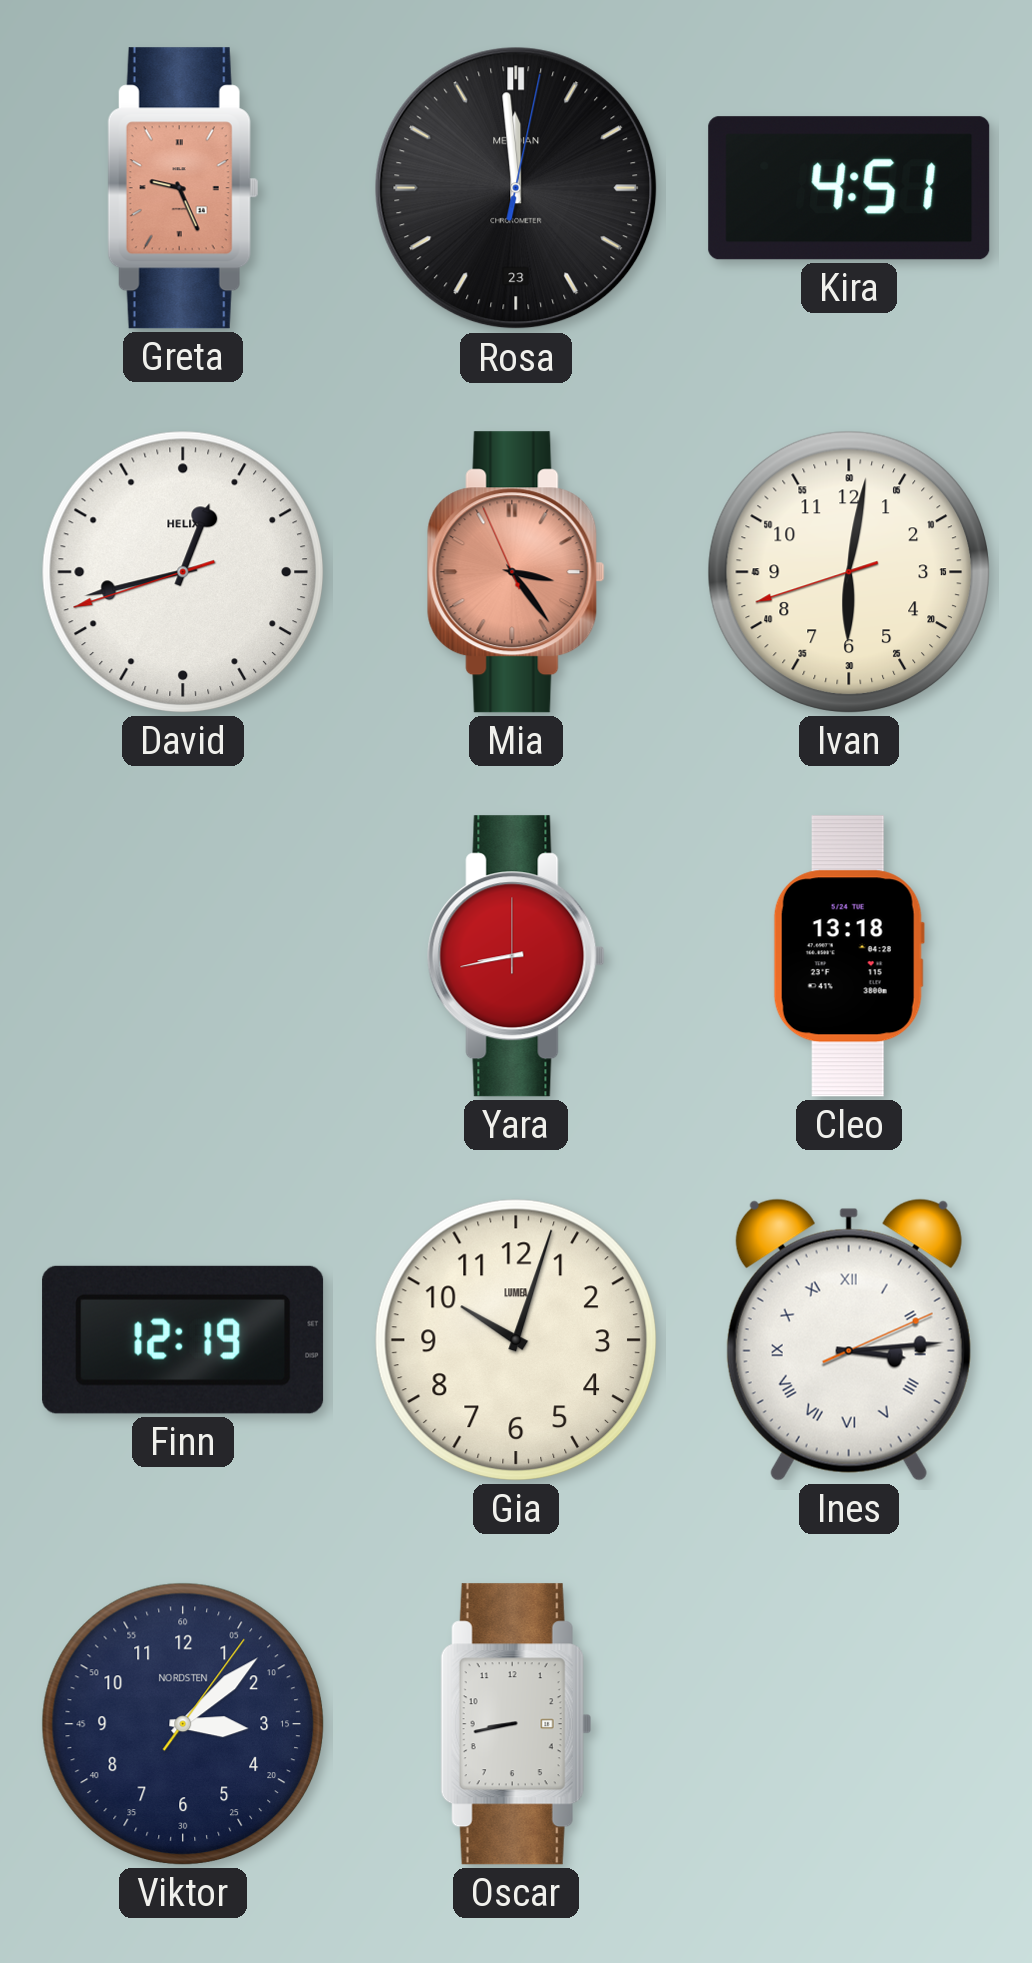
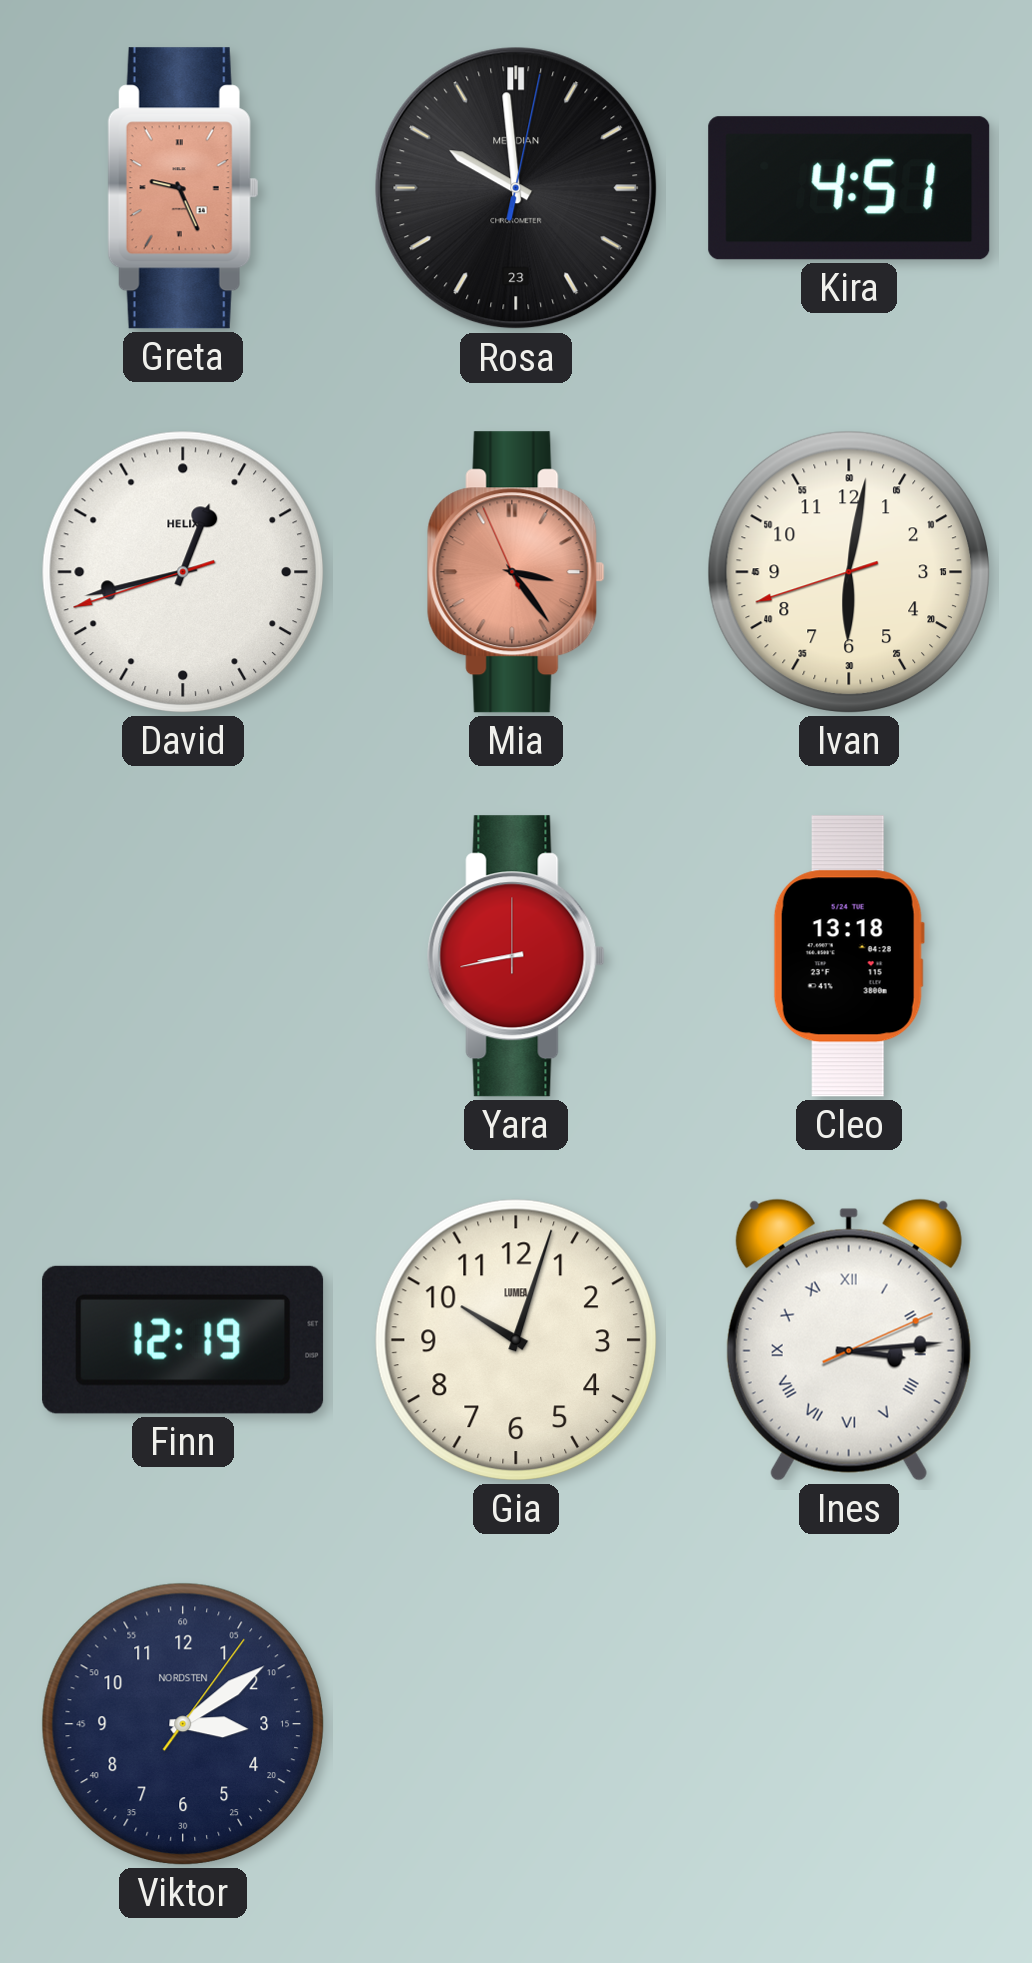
Rosa: 11:59 -> 9:59
Viktor: 3:08 -> 3:09
Oscar: 8:43 -> none
